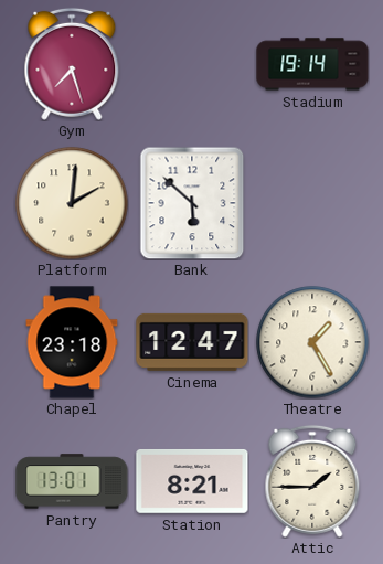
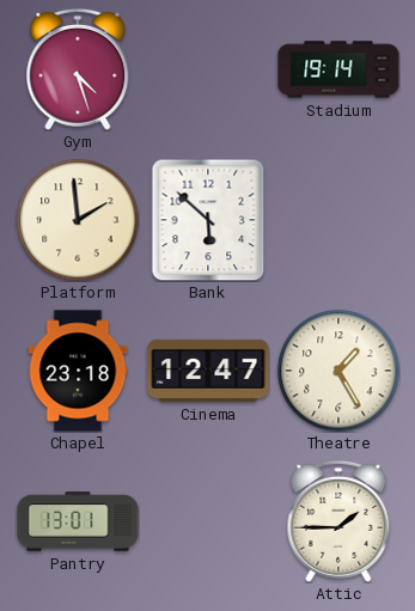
Gym: 7:27 -> 4:27
Platform: 2:01 -> 1:59
Station: 8:21 -> none
